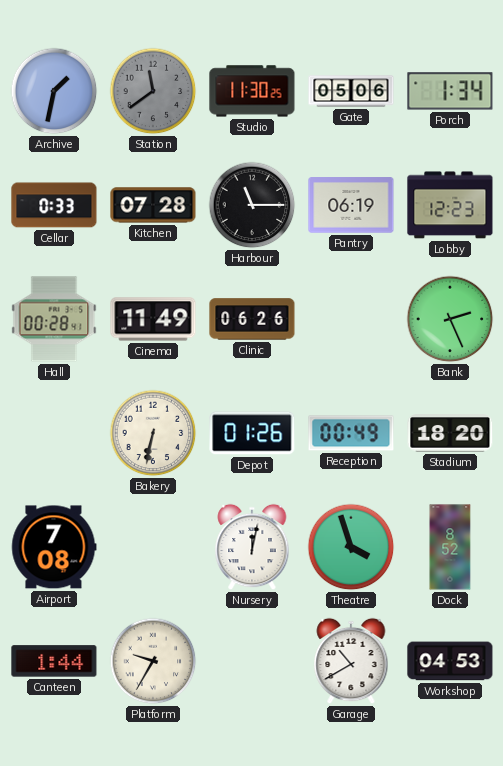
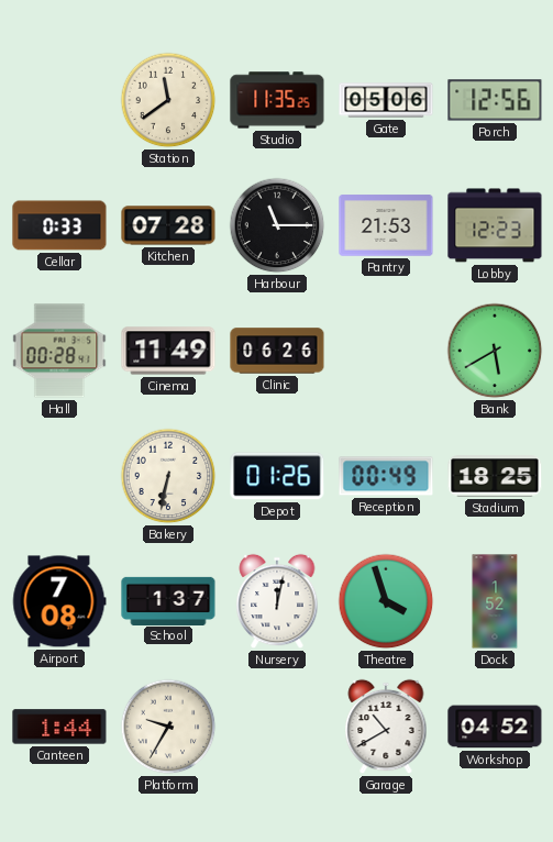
Archive: 1:32 -> none
Station dial: grey -> cream
Studio: 11:30 -> 11:35
Porch: 1:34 -> 12:56
Pantry: 06:19 -> 21:53
Bank: 2:26 -> 5:40
Stadium: 18:20 -> 18:25
School: none -> 1:37
Dock: 8:52 -> 1:52
Workshop: 04:53 -> 04:52
